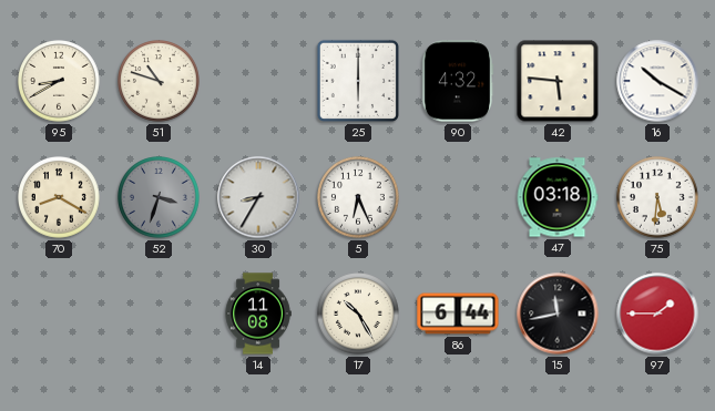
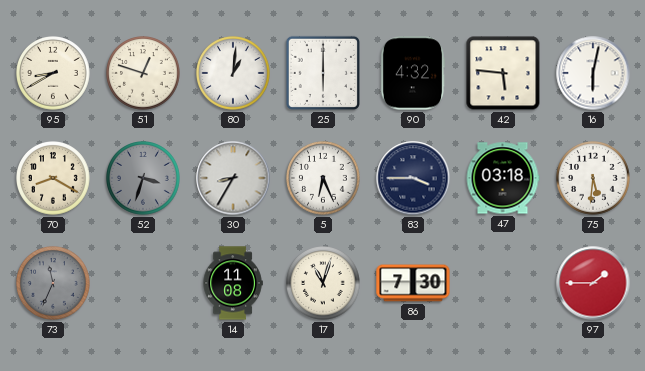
51: 10:48 -> 12:48
80: none -> 1:01
16: 10:20 -> 6:02
83: none -> 3:45
73: none -> 11:34
17: 10:25 -> 11:03
86: 6:44 -> 7:30
15: 11:43 -> none
